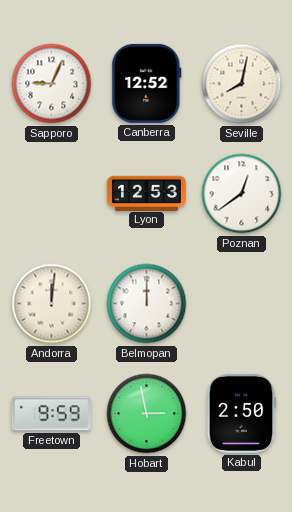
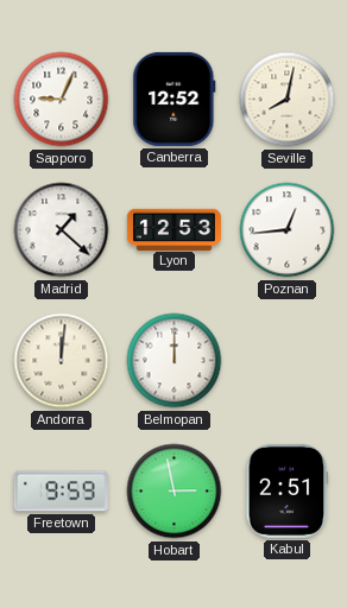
Madrid: none -> 1:22
Poznan: 12:39 -> 12:44
Kabul: 2:50 -> 2:51
